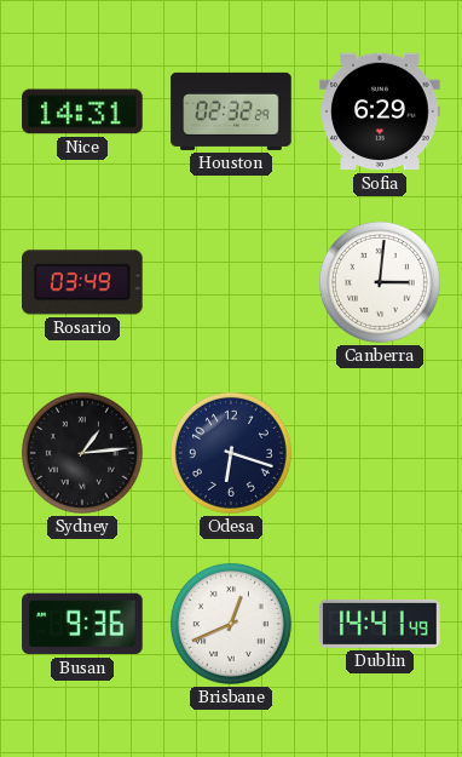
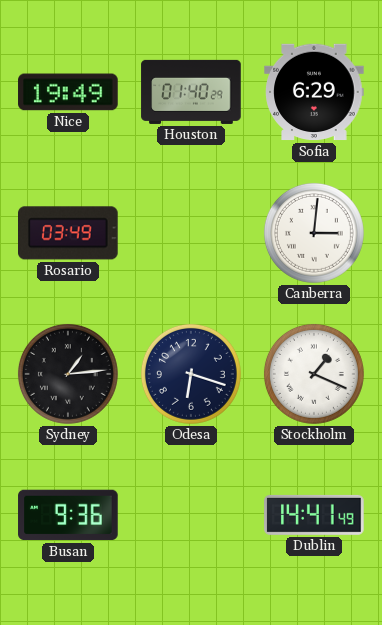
Nice: 14:31 -> 19:49
Houston: 02:32 -> 01:40
Stockholm: none -> 1:19
Brisbane: 12:41 -> none
